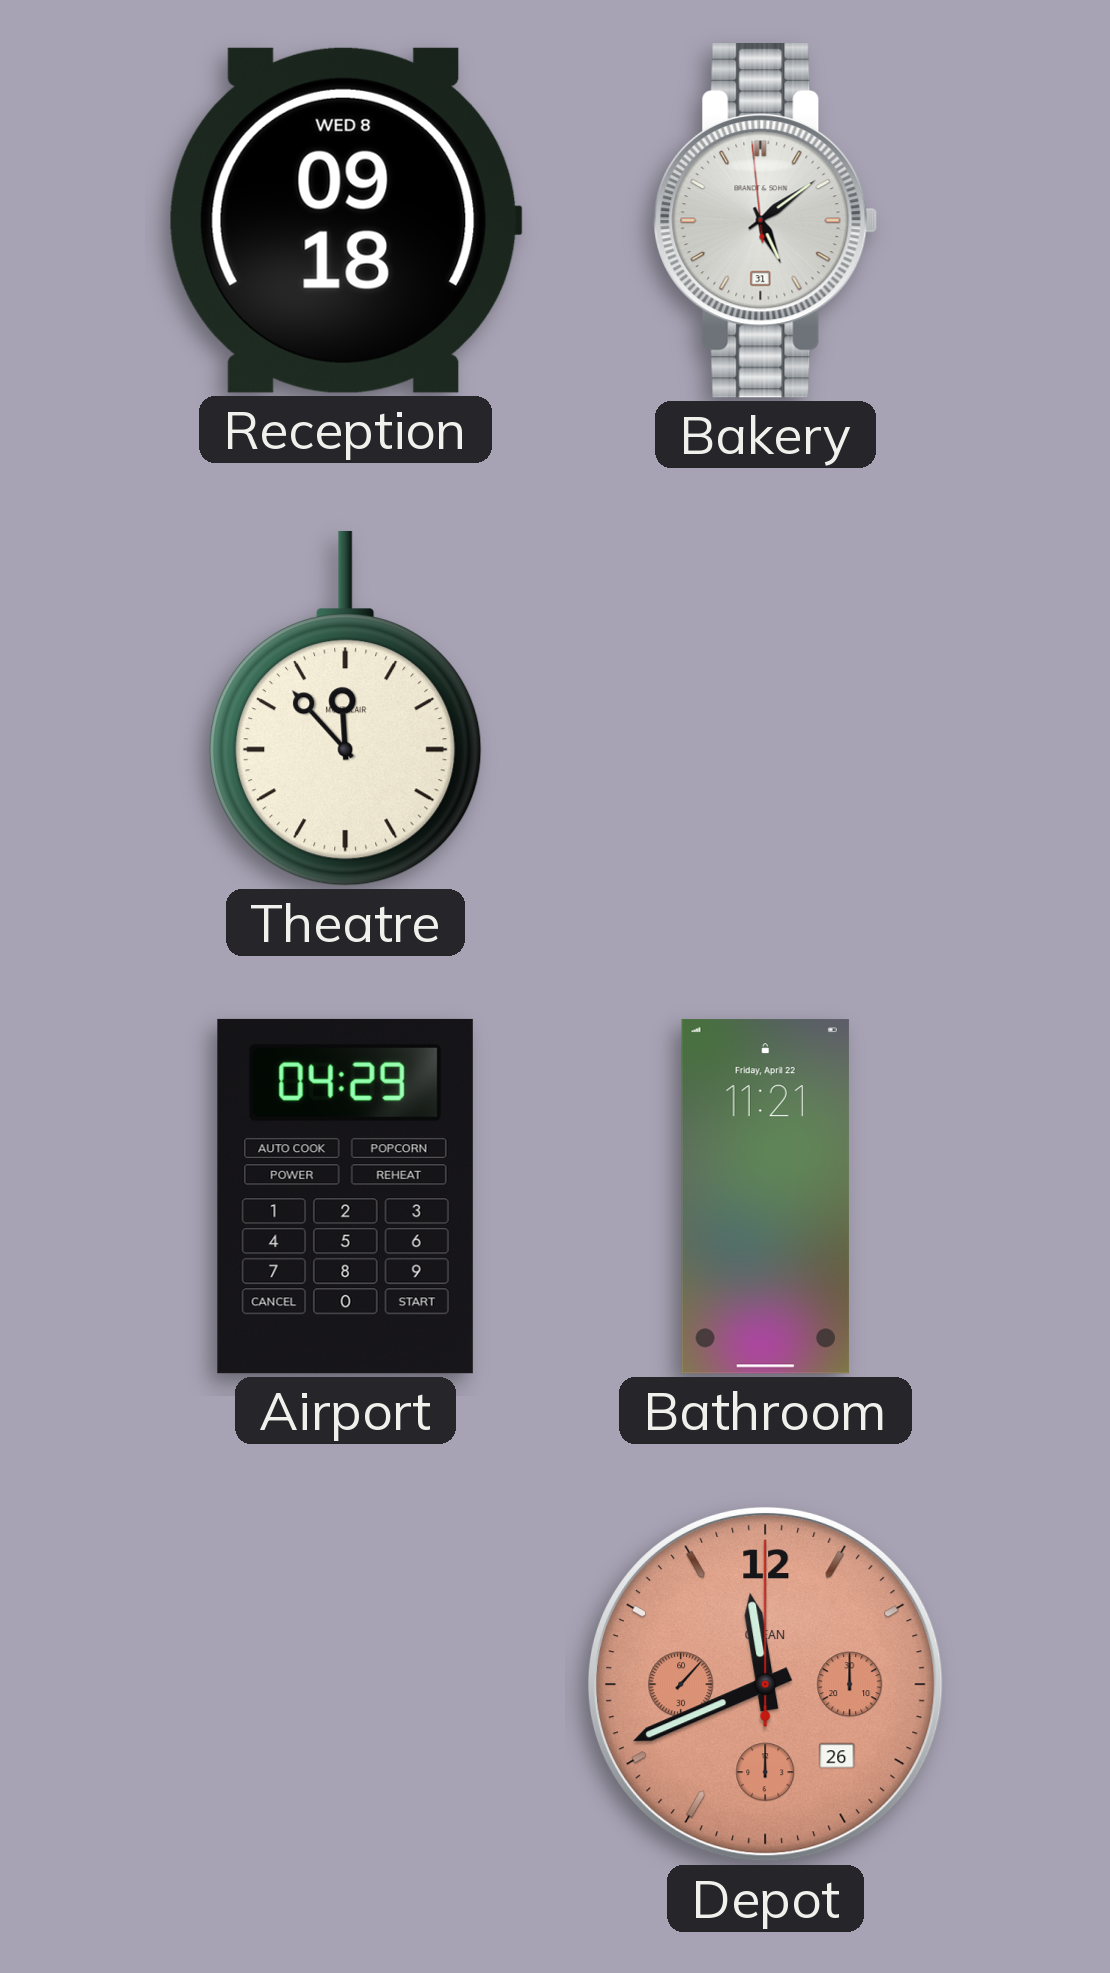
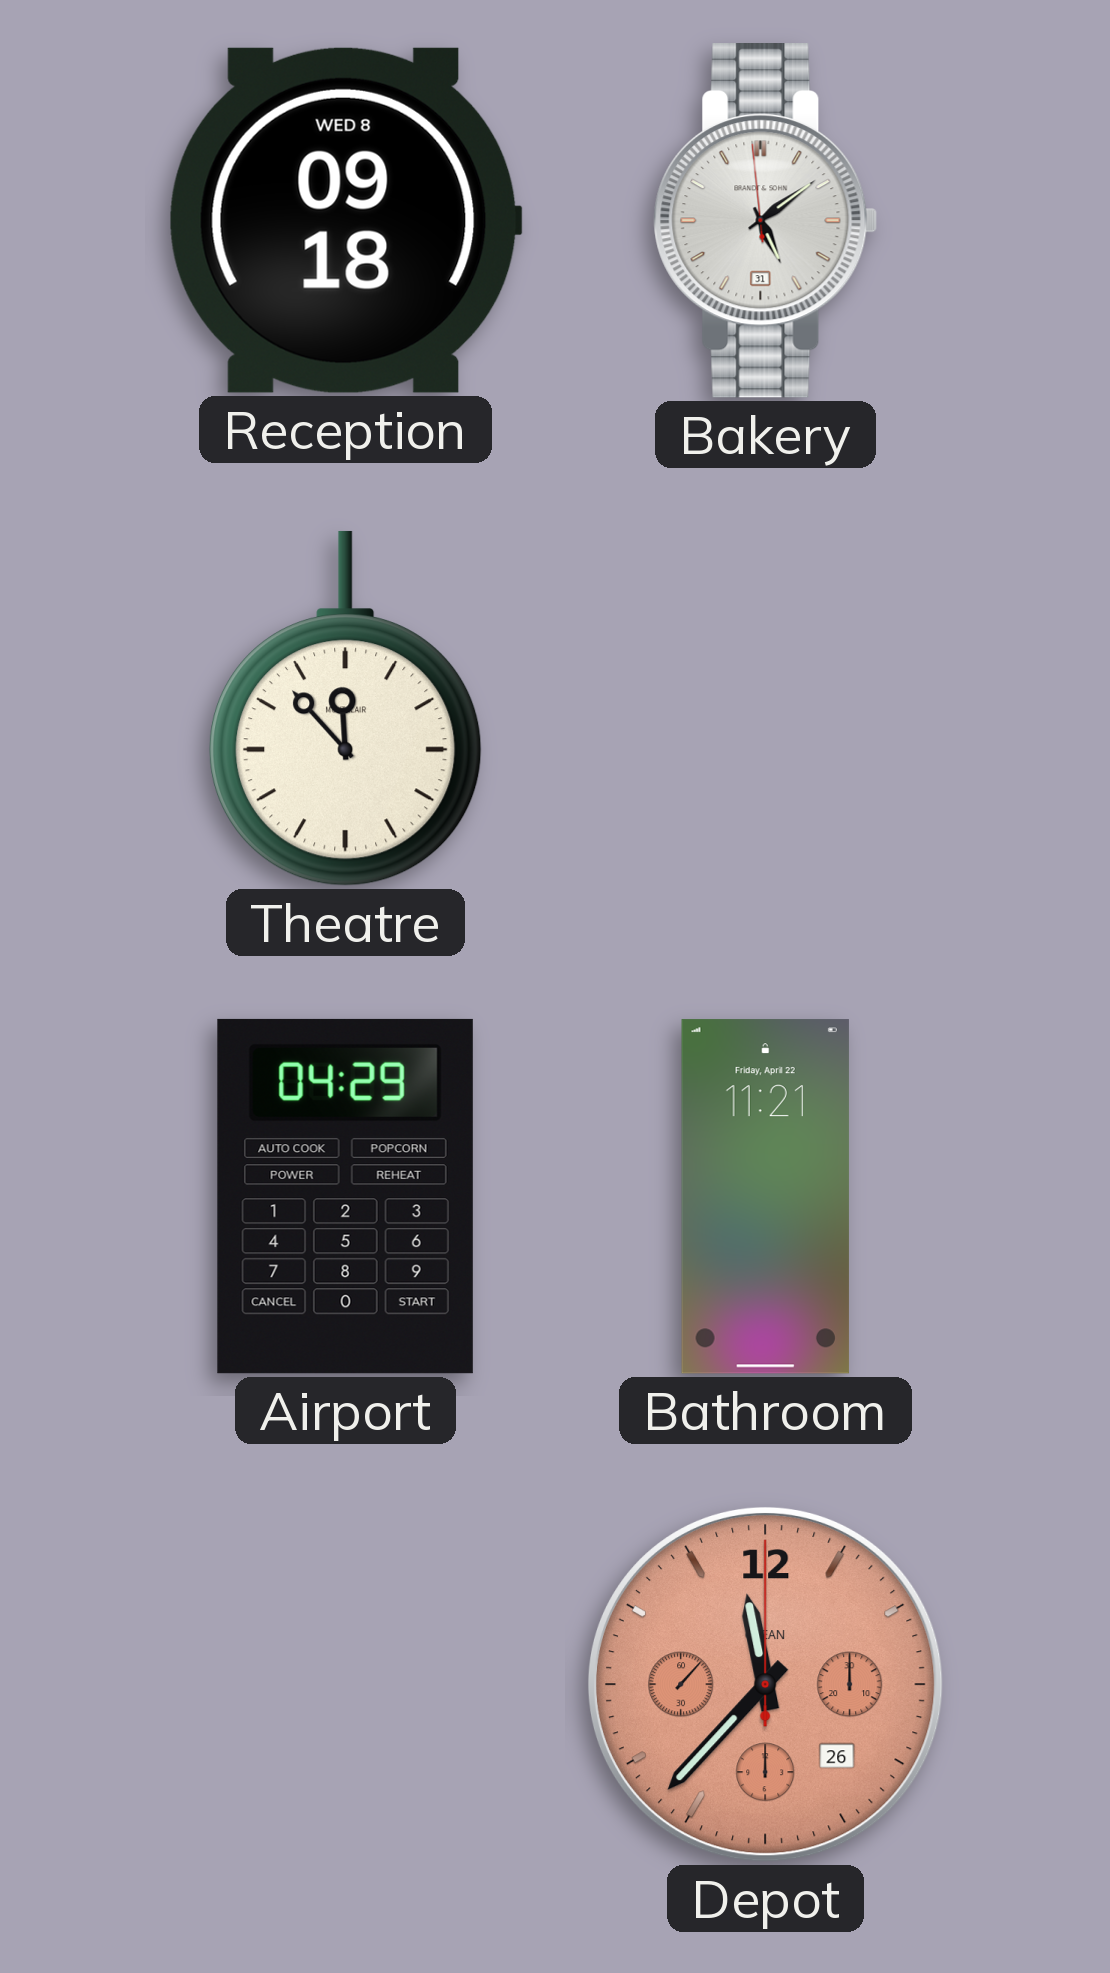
Depot: 11:41 -> 11:37
